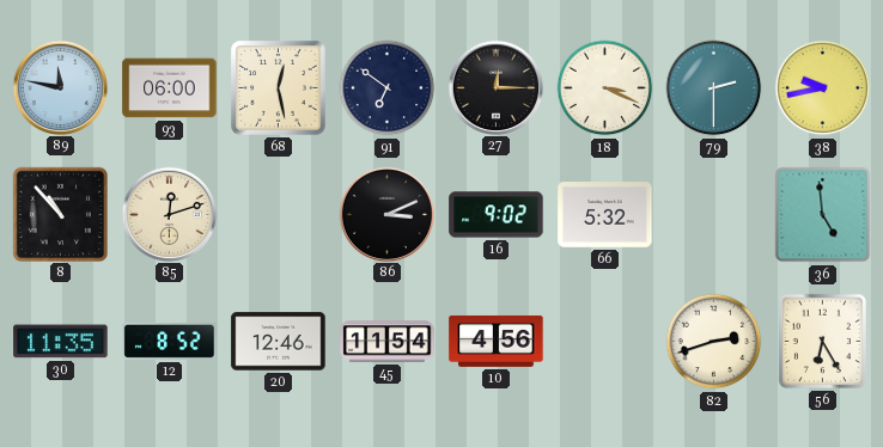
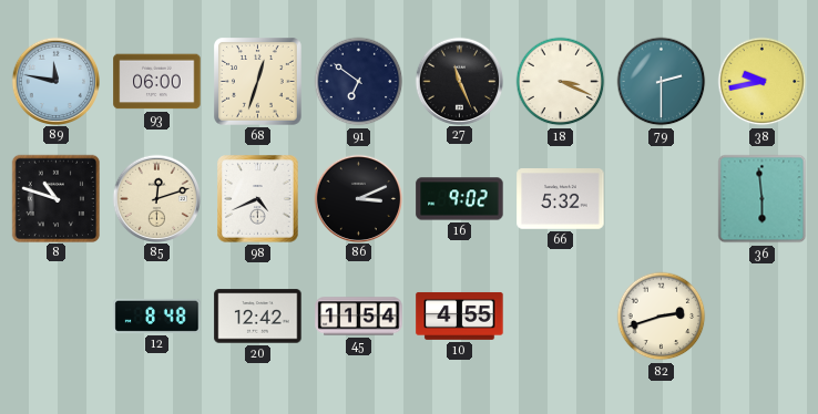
68: 12:28 -> 12:33
27: 12:15 -> 11:26
8: 10:53 -> 10:48
98: none -> 4:41
36: 4:59 -> 5:59
30: 11:35 -> none
12: 8:52 -> 8:48
20: 12:46 -> 12:42
10: 4:56 -> 4:55
56: 6:25 -> none
